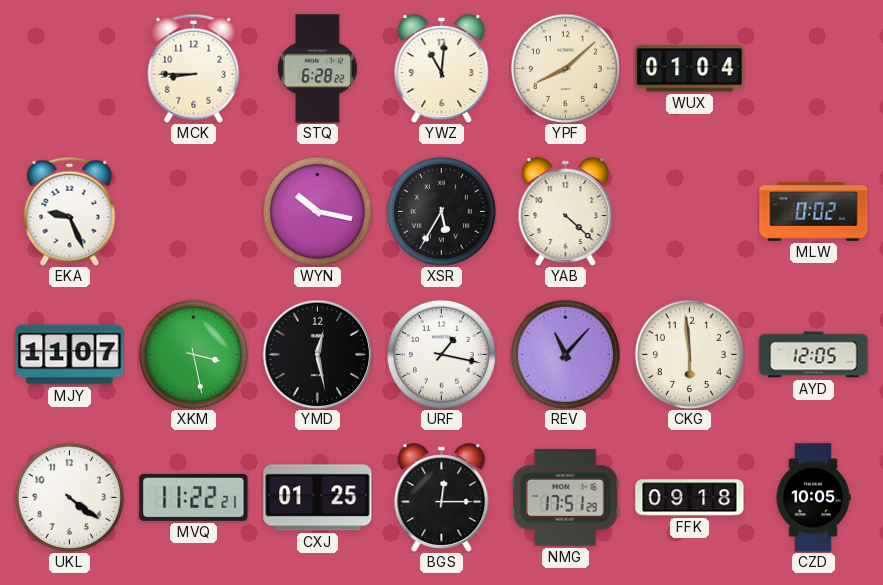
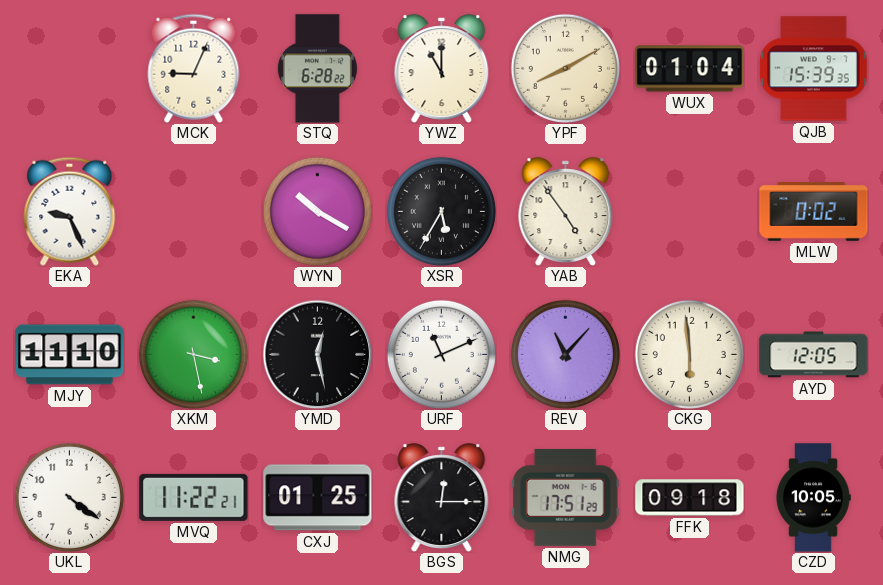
MCK: 8:45 -> 9:04
YWZ: 11:01 -> 11:00
YPF: 8:08 -> 8:10
QJB: none -> 15:39
WYN: 10:17 -> 10:20
YAB: 4:22 -> 4:54
MJY: 11:07 -> 11:10
URF: 1:17 -> 11:11
